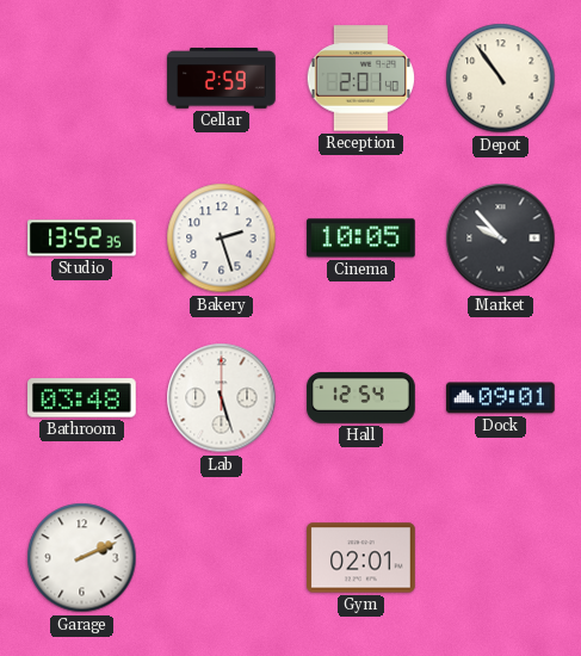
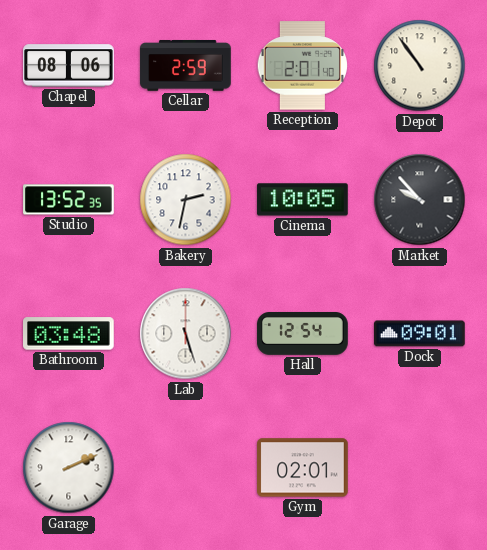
Chapel: none -> 08:06
Bakery: 2:27 -> 2:32
